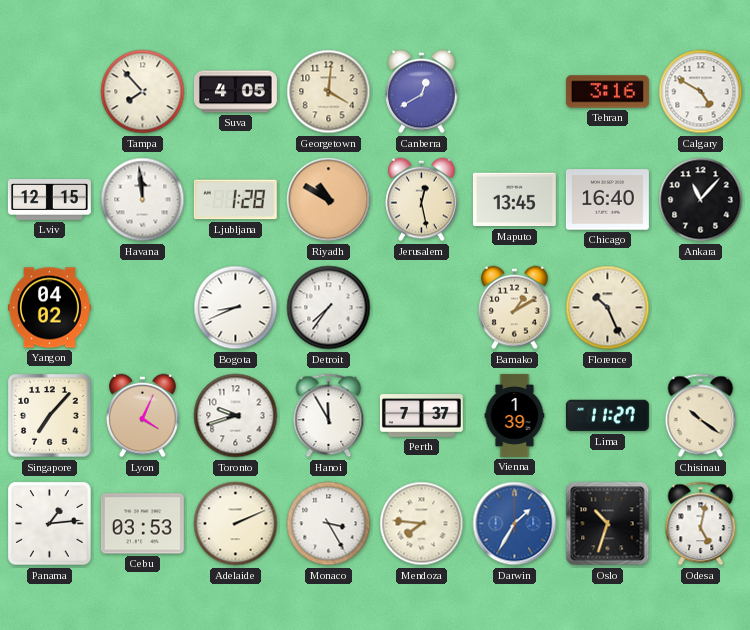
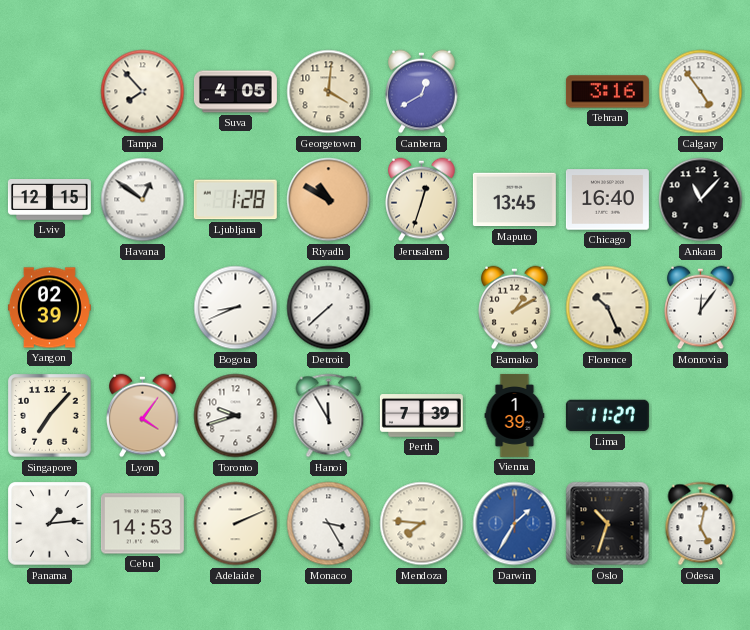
Calgary: 4:50 -> 4:54
Havana: 11:59 -> 12:51
Jerusalem: 12:28 -> 12:33
Yangon: 04:02 -> 02:39
Detroit: 7:36 -> 7:38
Monrovia: none -> 12:06
Lyon: 4:04 -> 4:06
Perth: 7:37 -> 7:39
Chisinau: 10:21 -> none
Cebu: 03:53 -> 14:53
